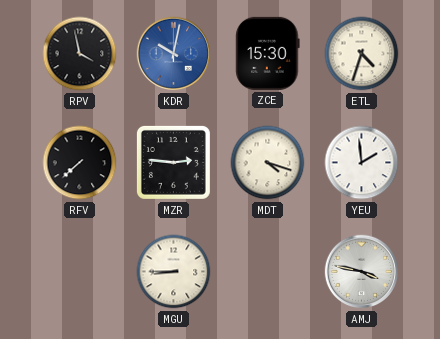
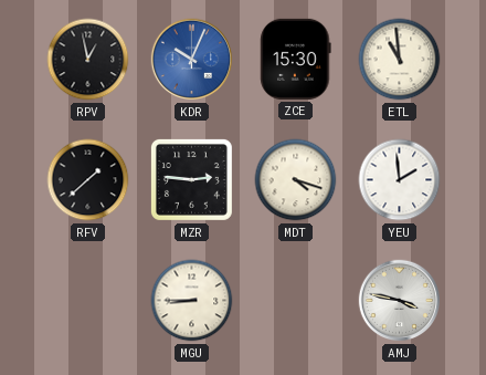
RPV: 3:58 -> 12:58
KDR: 10:02 -> 10:04
ETL: 4:33 -> 10:59
RFV: 7:38 -> 1:38
